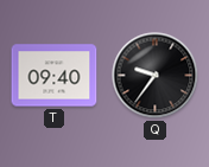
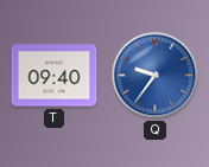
Q dial: black -> blue
